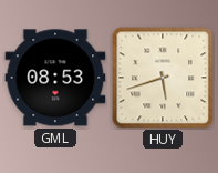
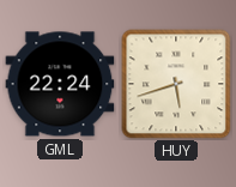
GML: 08:53 -> 22:24
